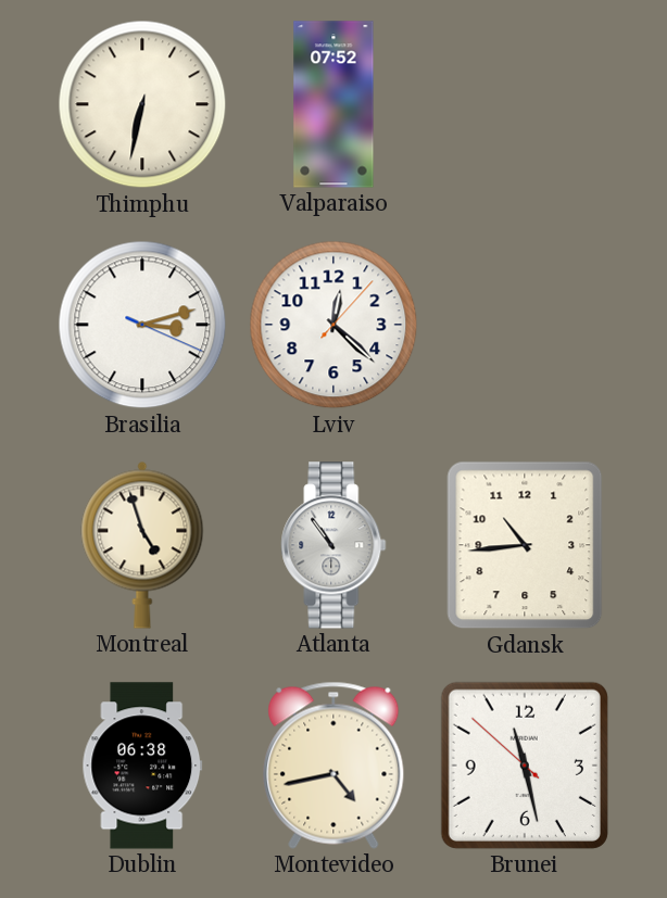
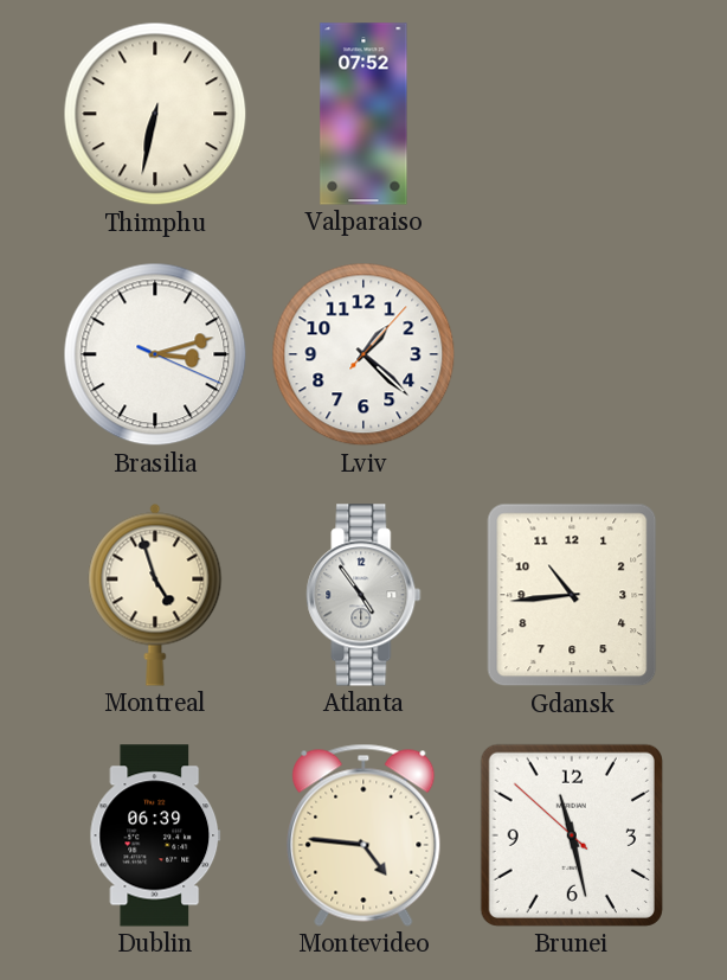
Lviv: 12:22 -> 1:22
Atlanta: 10:54 -> 4:54
Dublin: 06:38 -> 06:39
Montevideo: 4:43 -> 4:46
